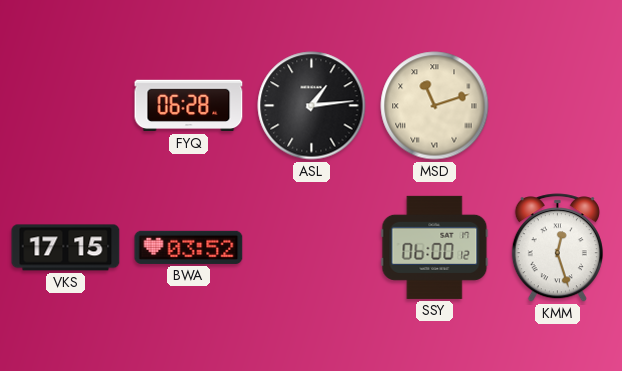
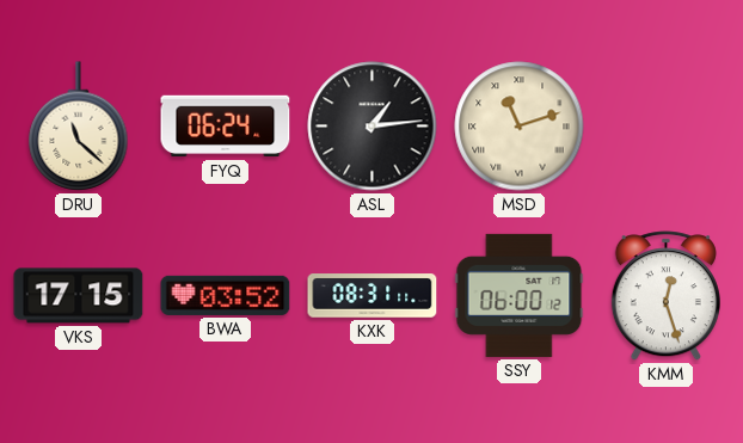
DRU: none -> 11:22
FYQ: 06:28 -> 06:24
KXK: none -> 08:31
